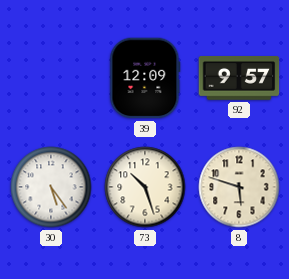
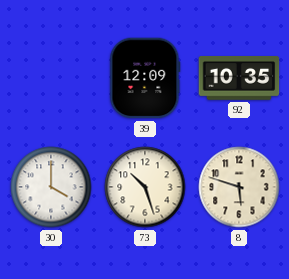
92: 9:57 -> 10:35
30: 5:24 -> 4:00
